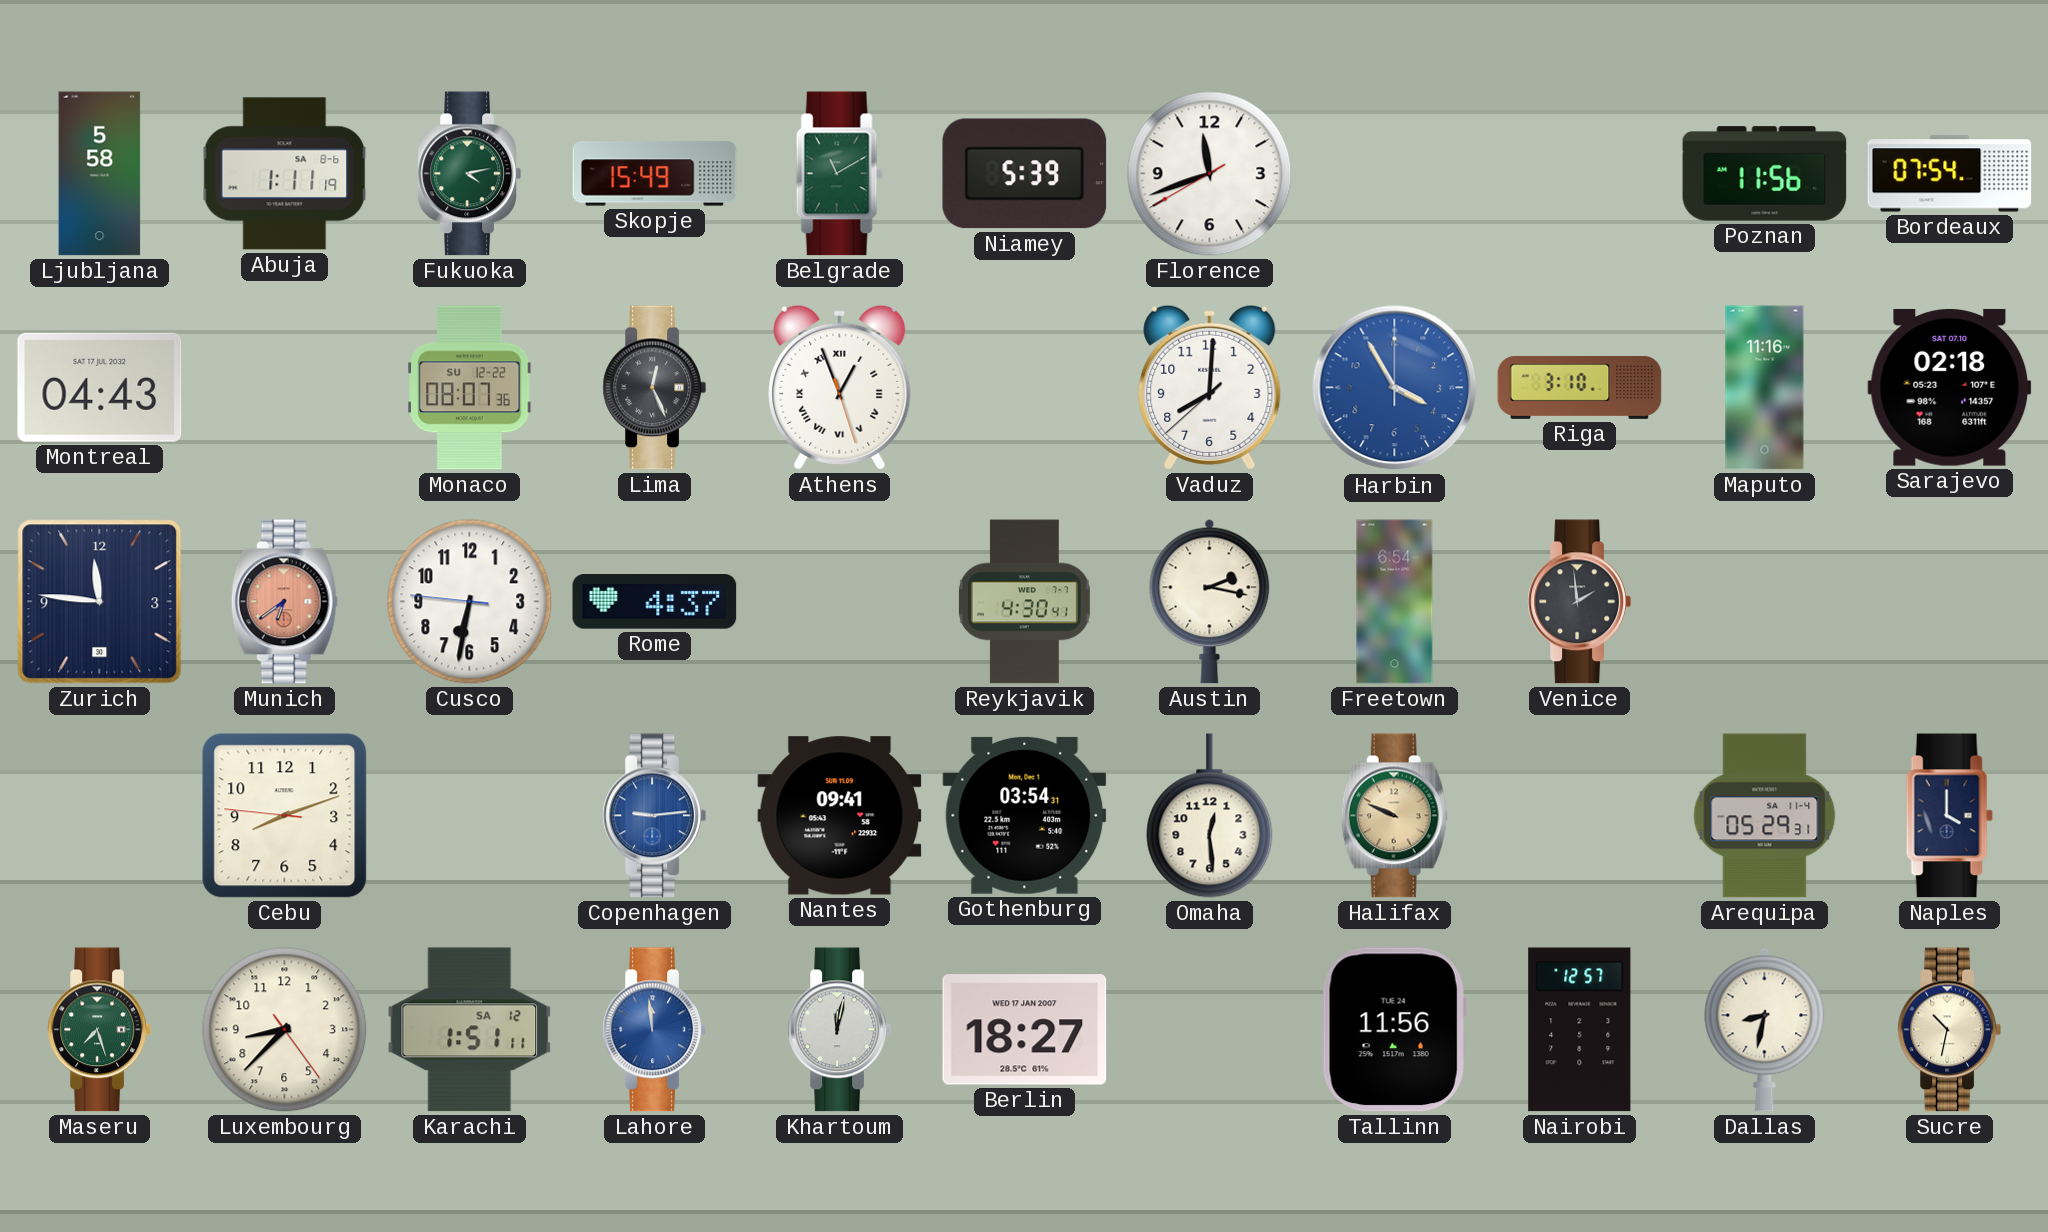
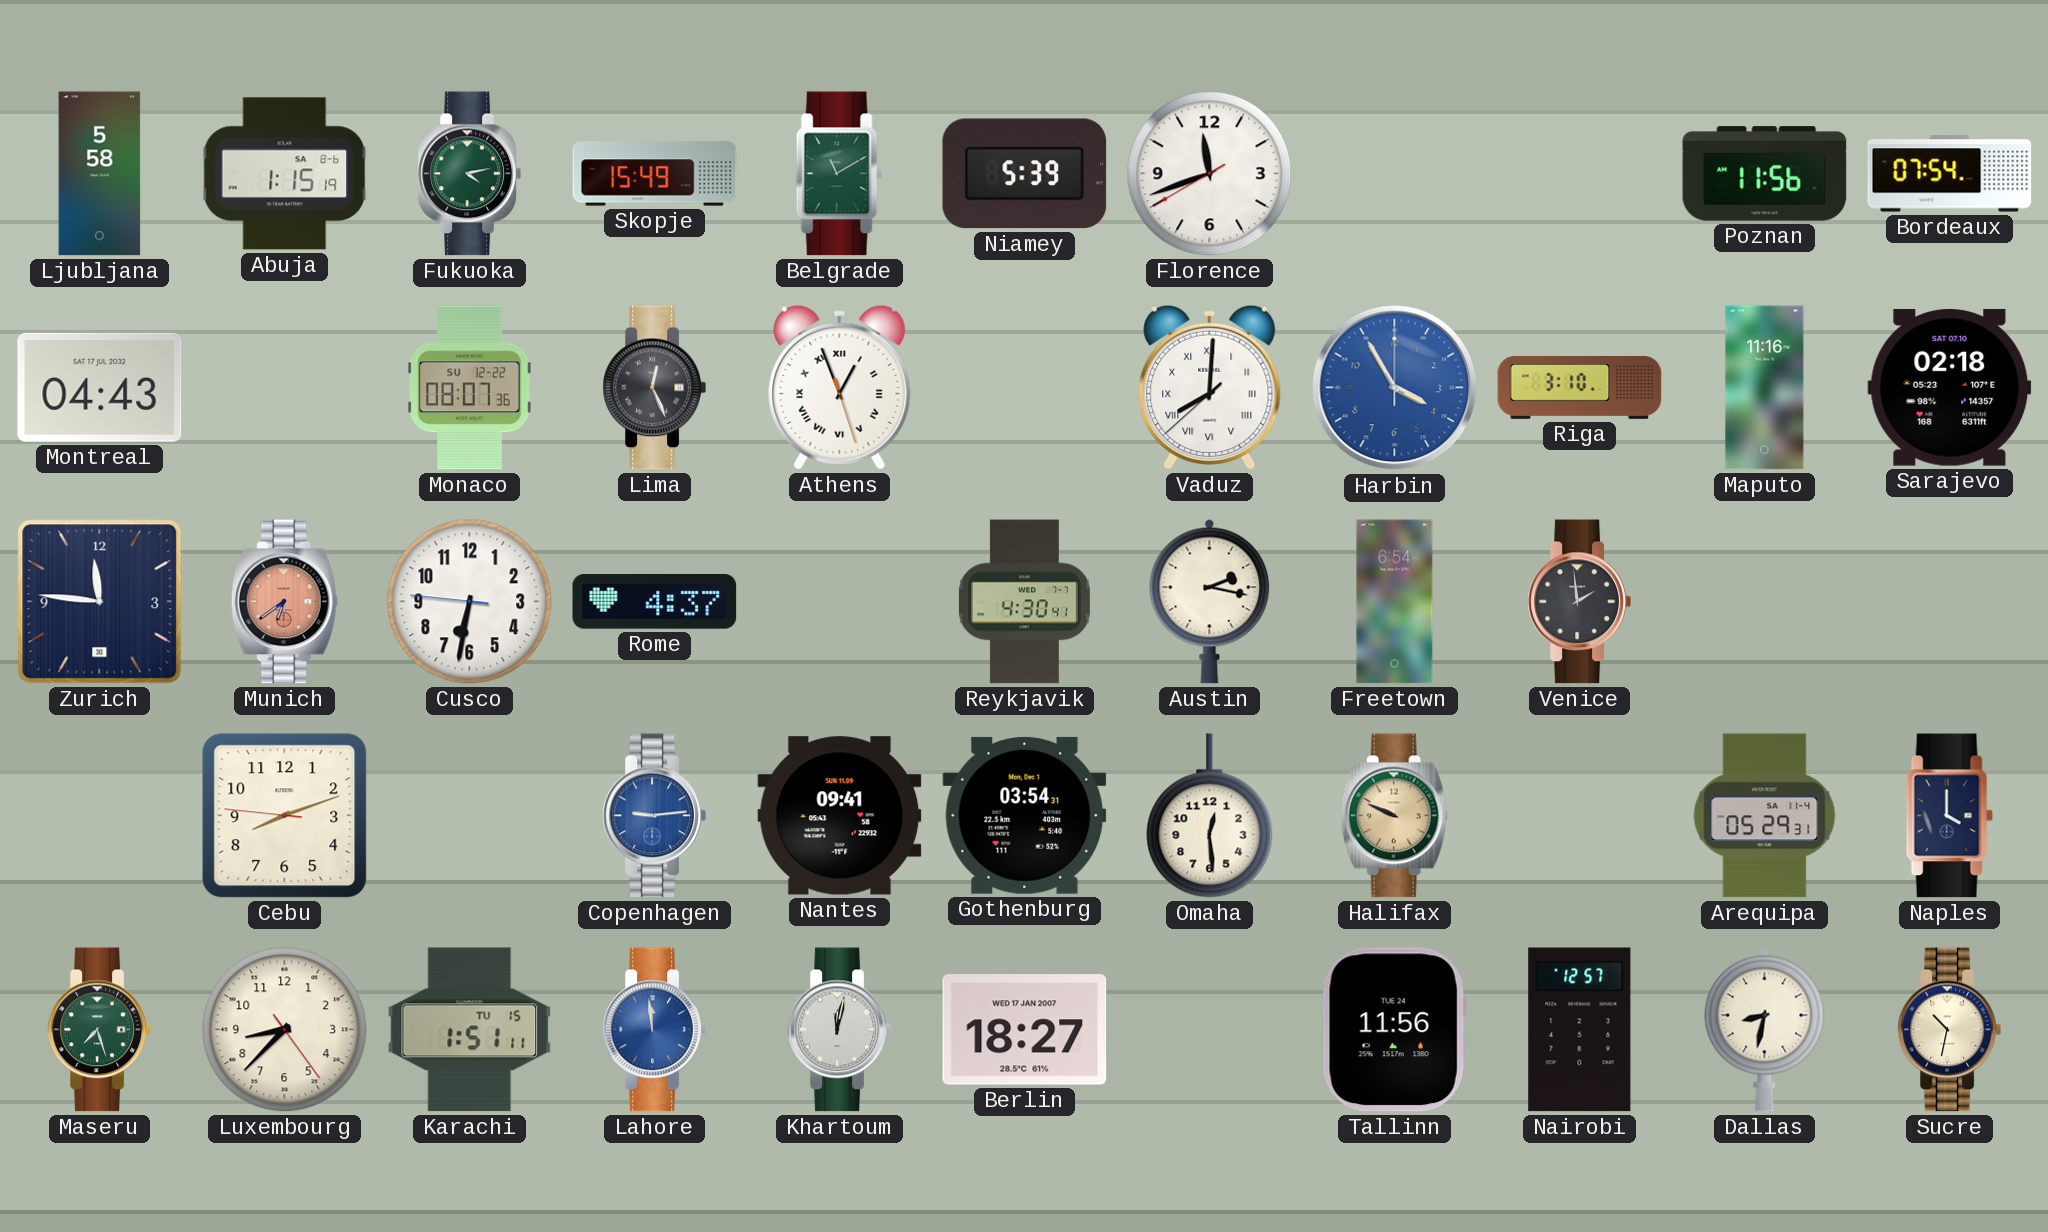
Abuja: 1:11 -> 1:15
Vaduz numerals: Arabic -> Roman
Karachi date: SA 12 -> TU 15
